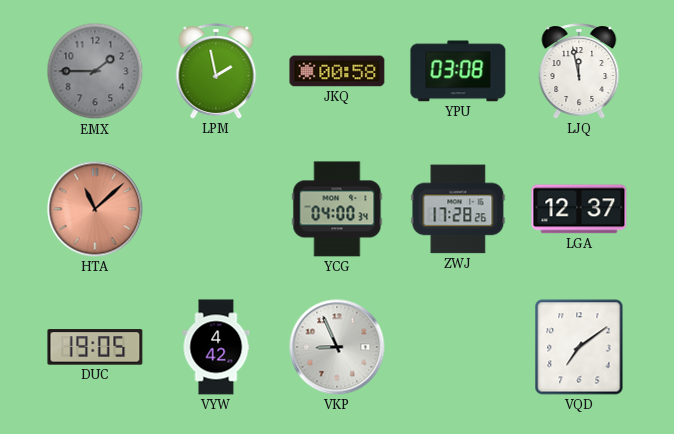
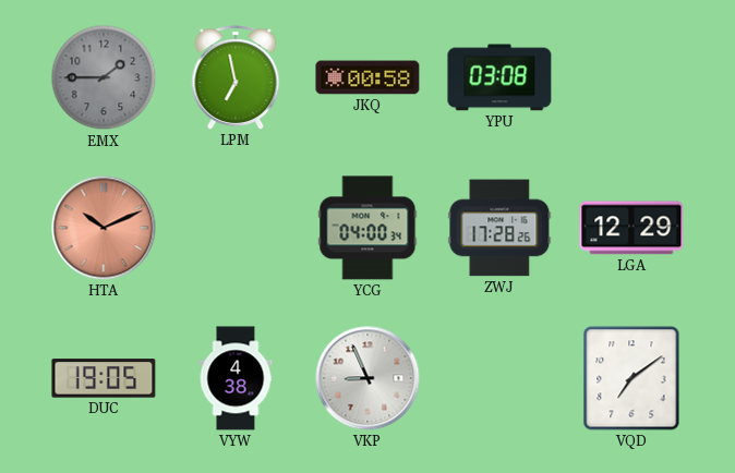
LPM: 1:58 -> 6:58
LJQ: 11:58 -> none
HTA: 11:08 -> 10:11
LGA: 12:37 -> 12:29
VYW: 4:42 -> 4:38
